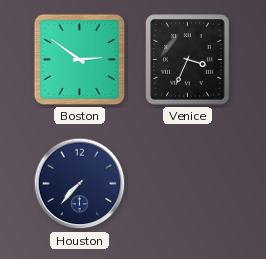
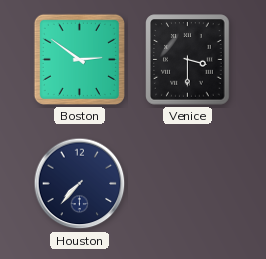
Venice: 3:34 -> 3:30
